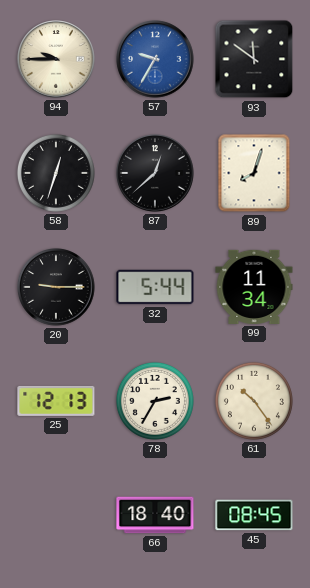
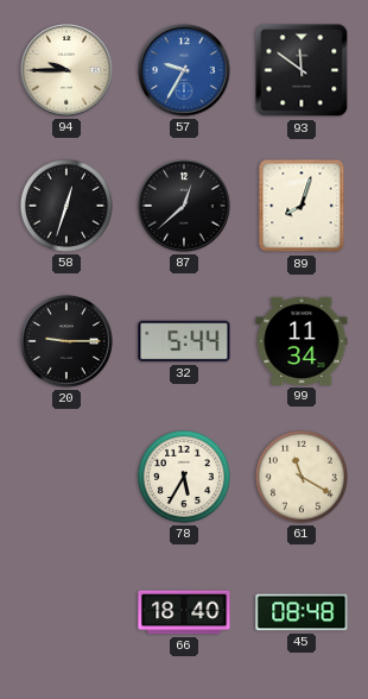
25: 12:13 -> none
78: 2:35 -> 5:35
61: 10:24 -> 11:20
45: 08:45 -> 08:48
